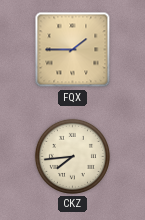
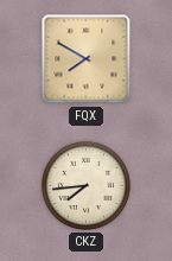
FQX: 1:45 -> 7:50
